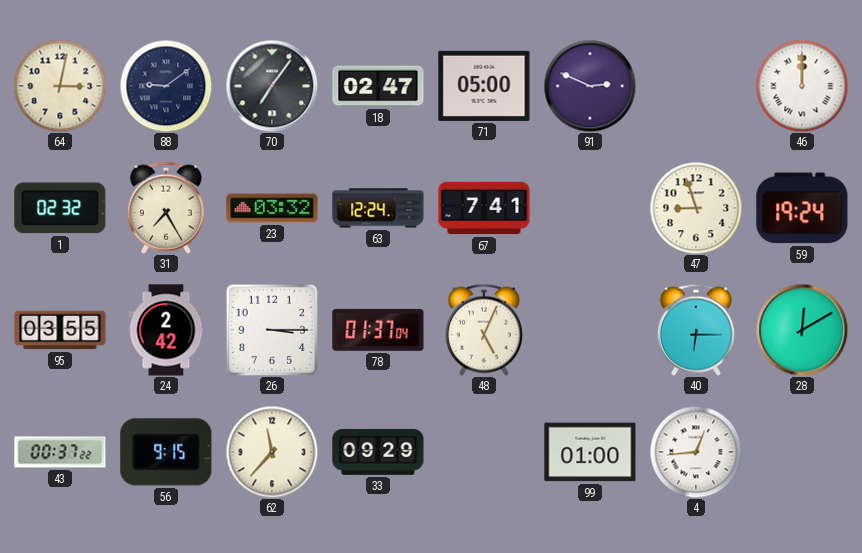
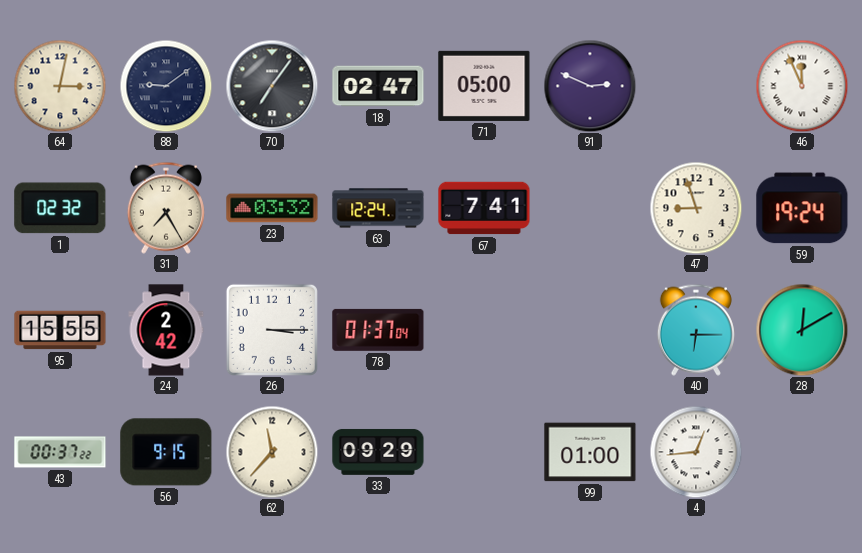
46: 12:00 -> 11:56
95: 03:55 -> 15:55
48: 5:04 -> none
